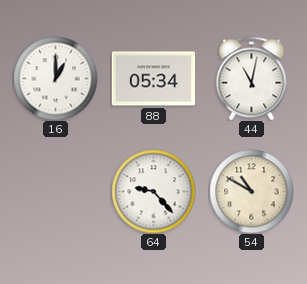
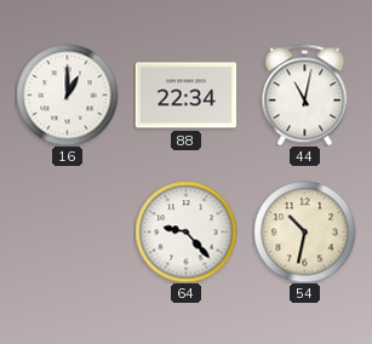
88: 05:34 -> 22:34
54: 10:50 -> 10:32
